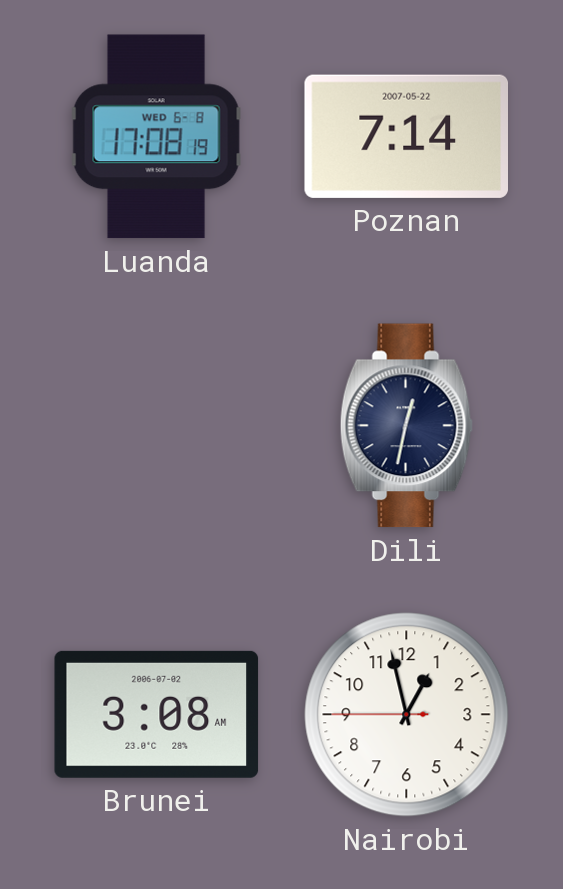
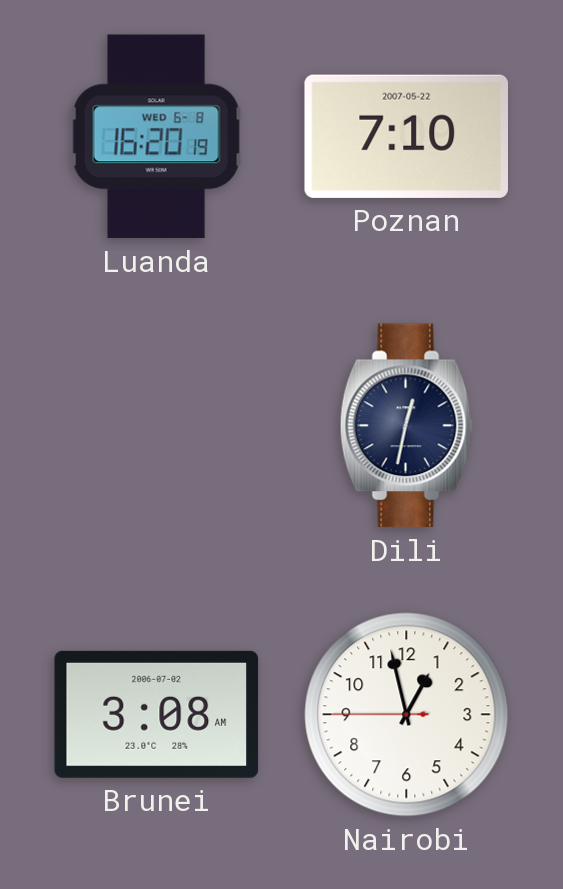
Luanda: 17:08 -> 16:20
Poznan: 7:14 -> 7:10
